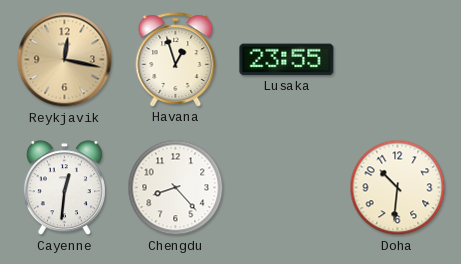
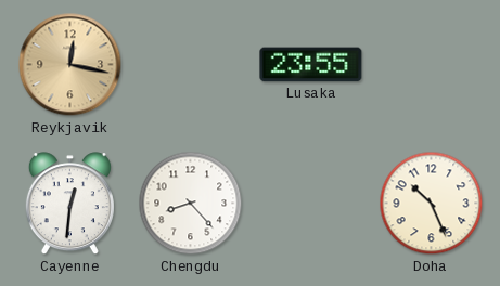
Havana: 12:57 -> none
Doha: 10:31 -> 10:26
